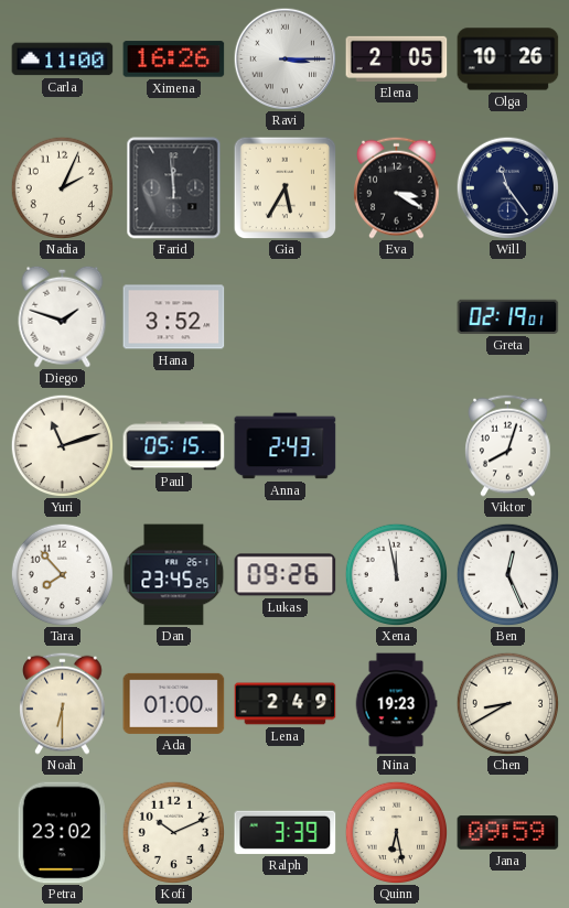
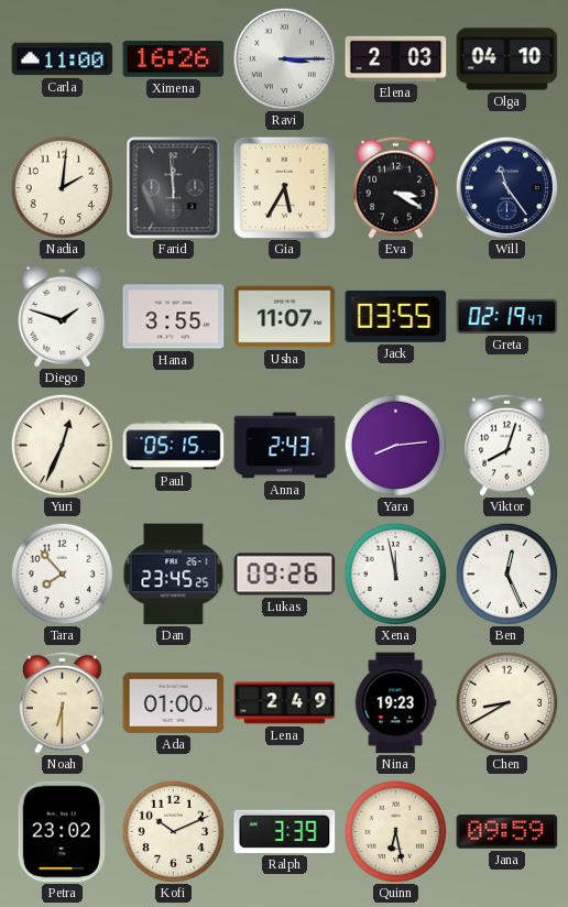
Elena: 2:05 -> 2:03
Olga: 10:26 -> 04:10
Nadia: 2:04 -> 2:01
Hana: 3:52 -> 3:55
Usha: none -> 11:07
Jack: none -> 03:55
Greta: 02:19:01 -> 02:19:47
Yuri: 11:12 -> 12:34
Yara: none -> 8:14
